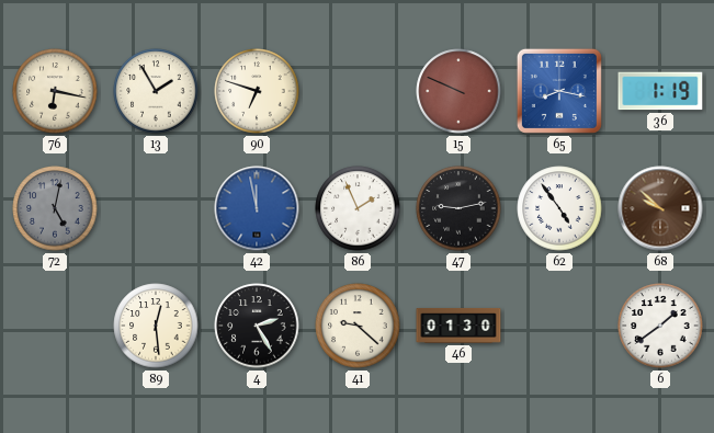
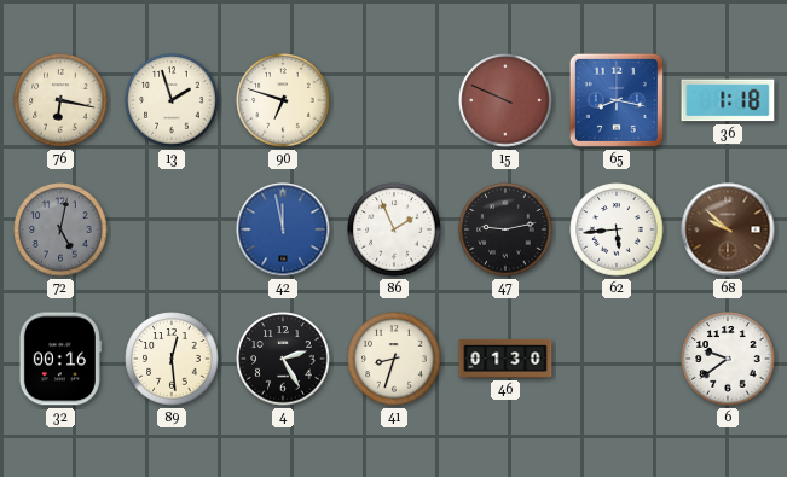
13: 1:55 -> 1:57
36: 1:19 -> 1:18
62: 4:54 -> 5:44
32: none -> 00:16
41: 9:22 -> 8:33
6: 1:39 -> 9:39
